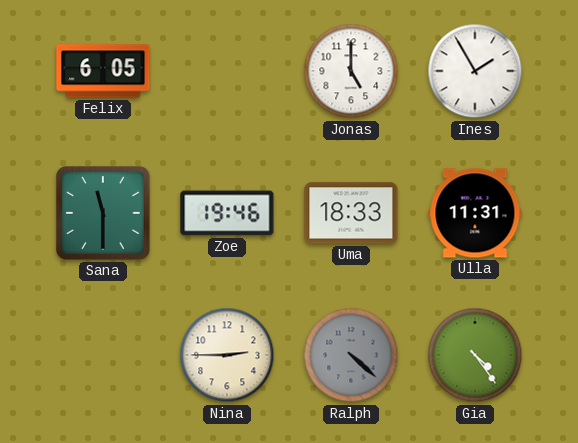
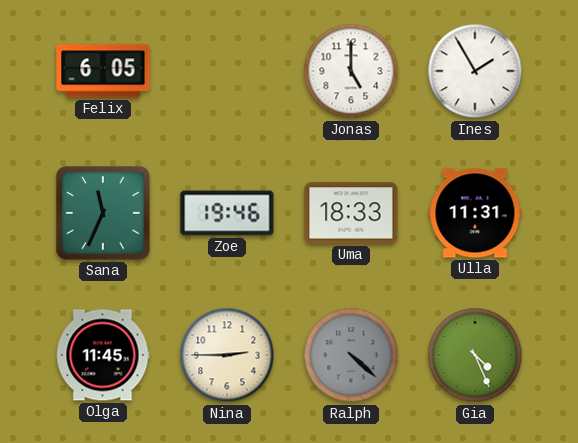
Sana: 11:30 -> 11:34
Olga: none -> 11:45
Gia: 4:24 -> 4:26
